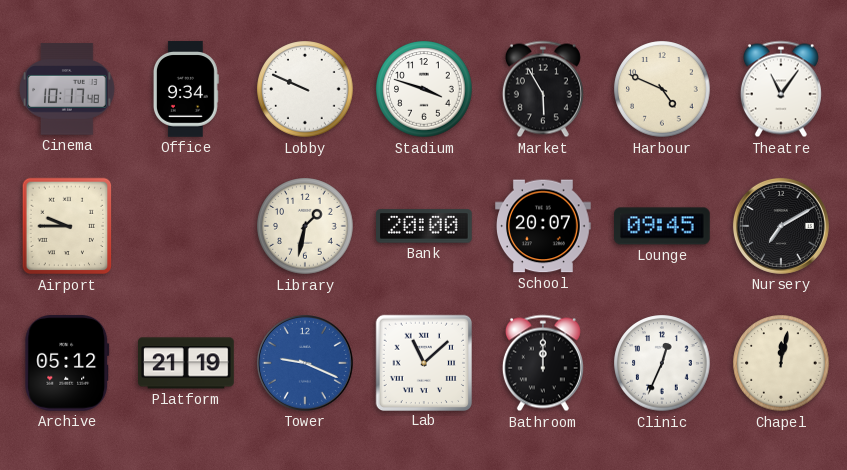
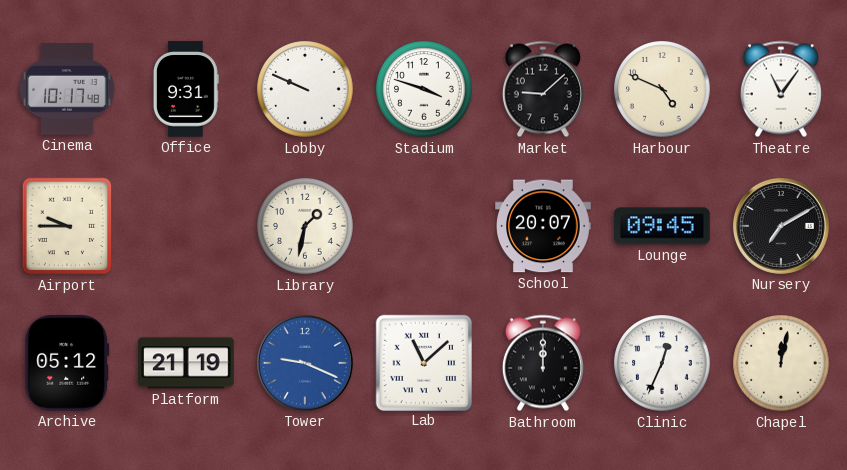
Office: 9:34 -> 9:31
Market: 5:55 -> 9:08
Bank: 20:00 -> none
